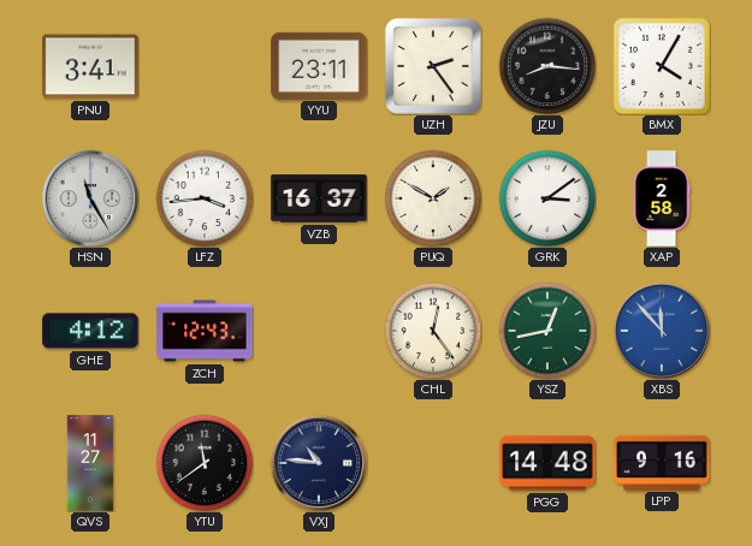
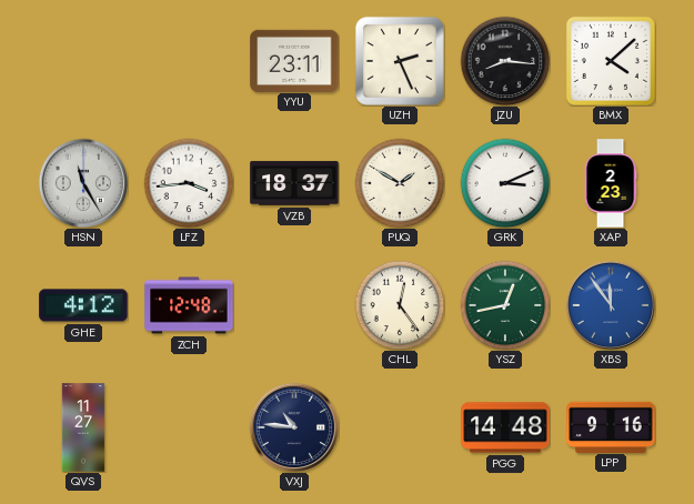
PNU: 3:41 -> none
UZH: 2:24 -> 2:26
BMX: 4:05 -> 4:08
VZB: 16:37 -> 18:37
GRK: 3:09 -> 3:11
XAP: 2:58 -> 2:23
ZCH: 12:43 -> 12:48
XBS: 11:53 -> 11:54
YTU: 11:39 -> none
